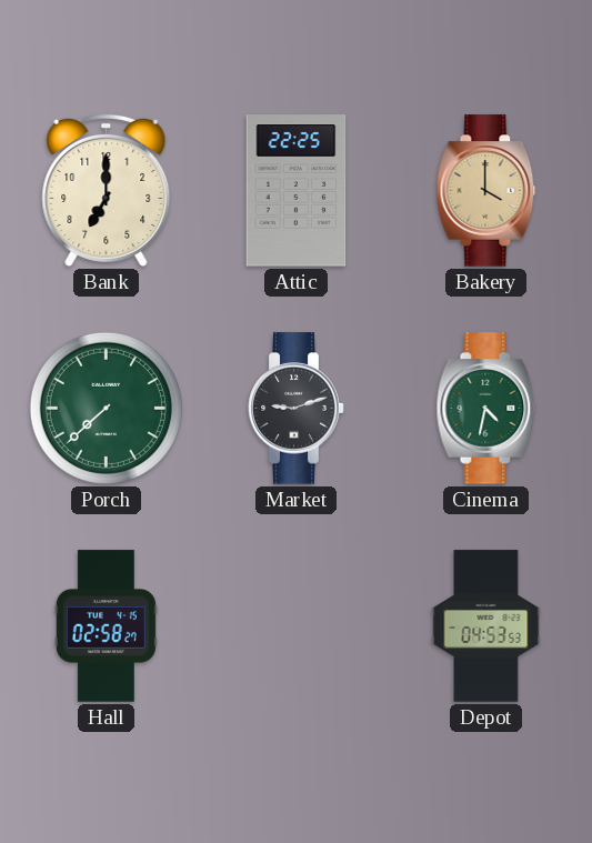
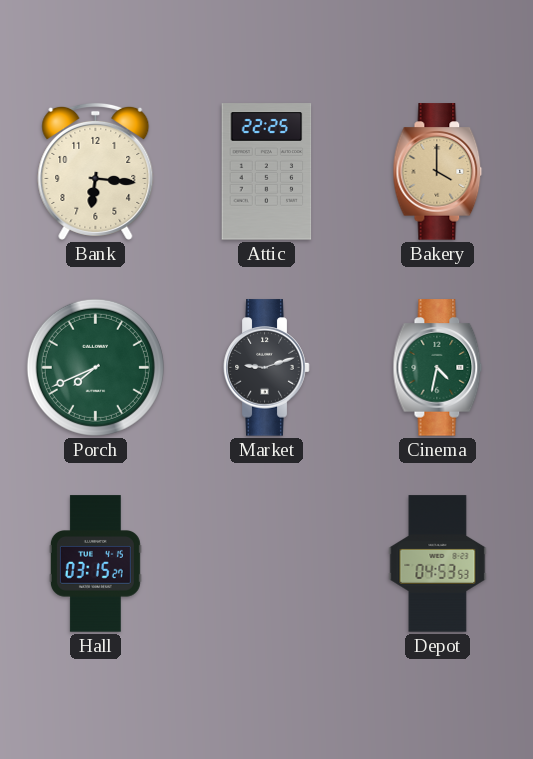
Bank: 7:00 -> 6:16
Porch: 7:38 -> 7:41
Hall: 02:58 -> 03:15
